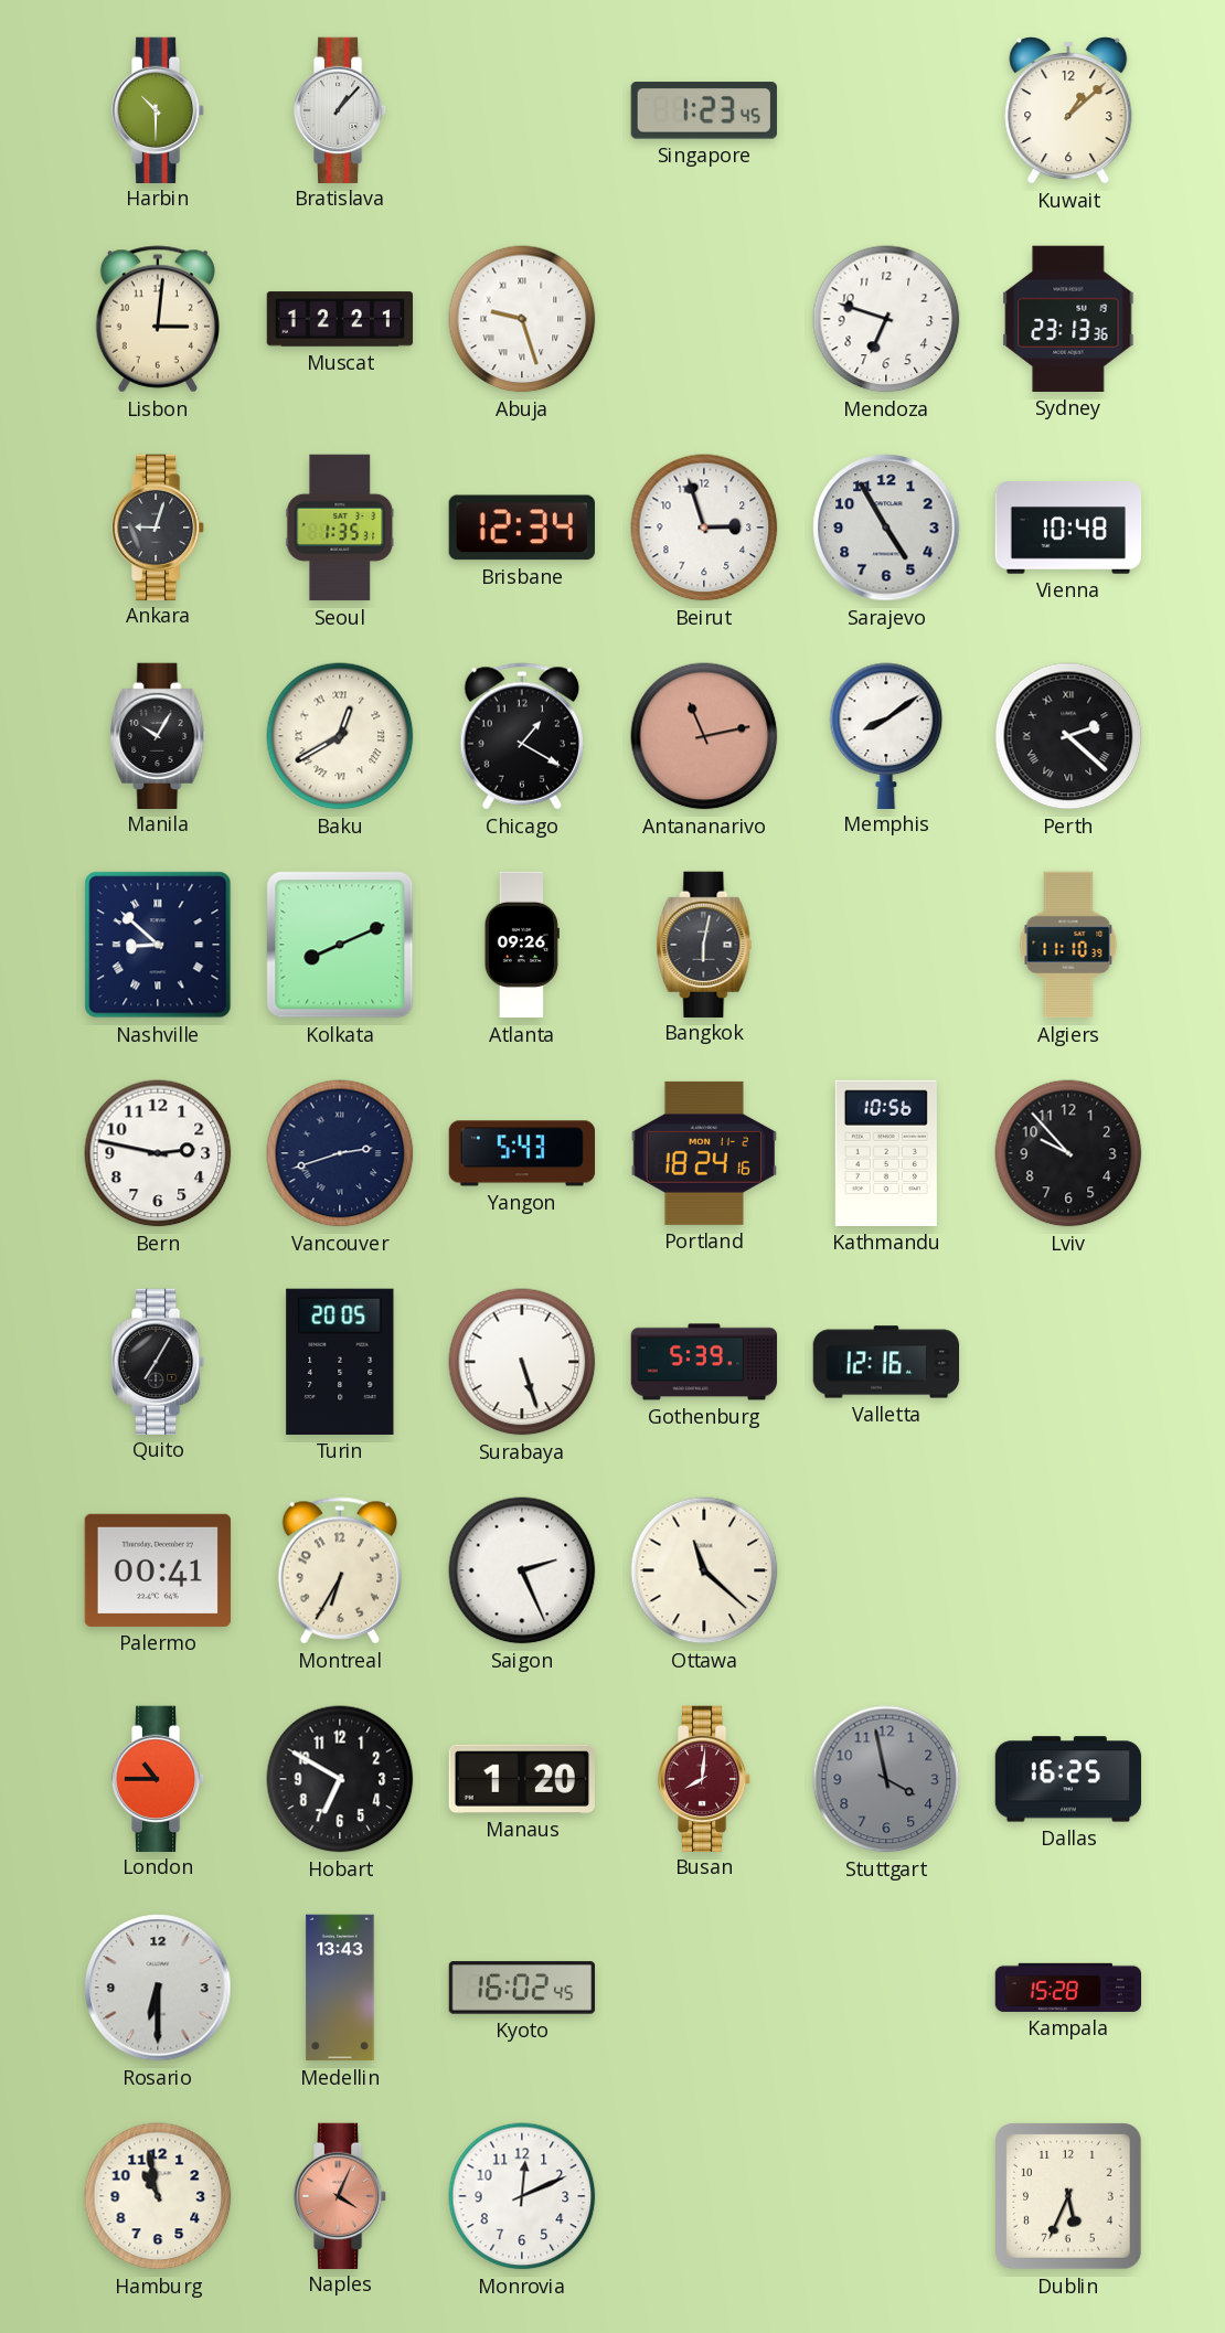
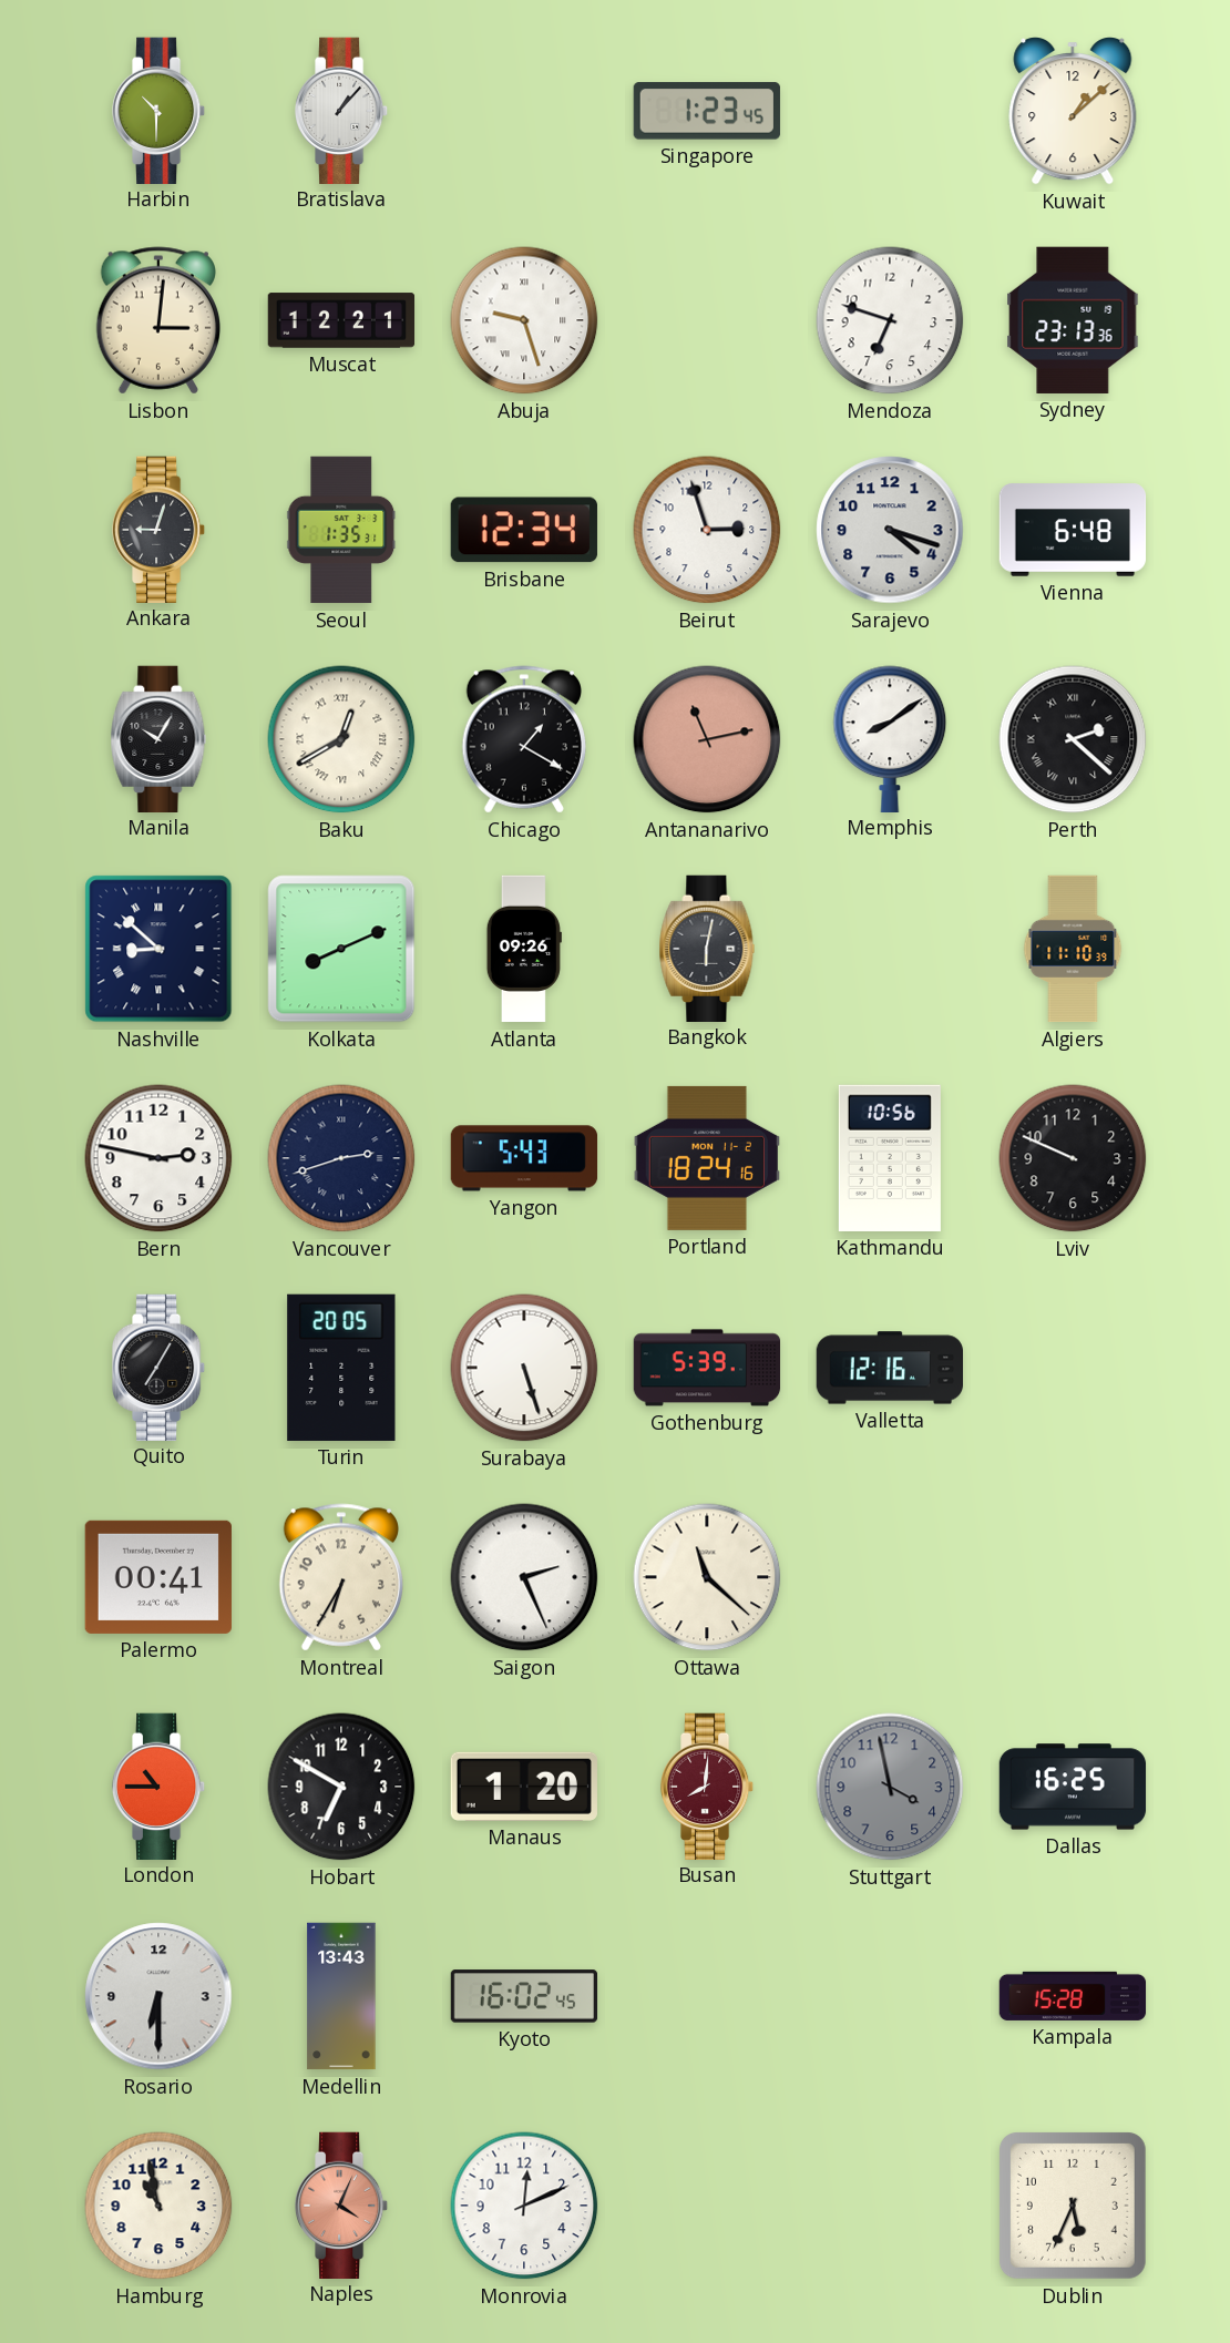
Sarajevo: 4:55 -> 4:18
Vienna: 10:48 -> 6:48
Lviv: 9:53 -> 9:49
